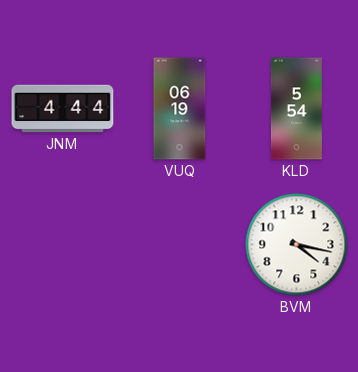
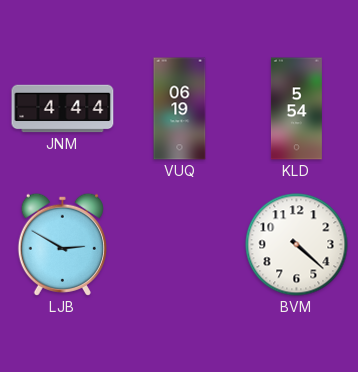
LJB: none -> 2:50
BVM: 4:17 -> 4:22
